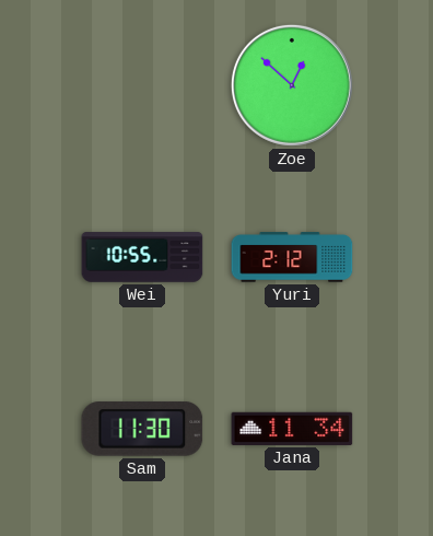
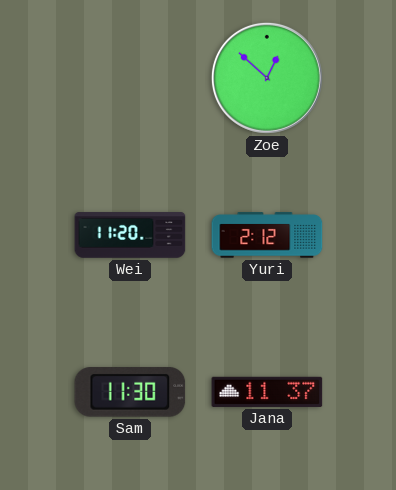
Wei: 10:55 -> 11:20
Jana: 11:34 -> 11:37
